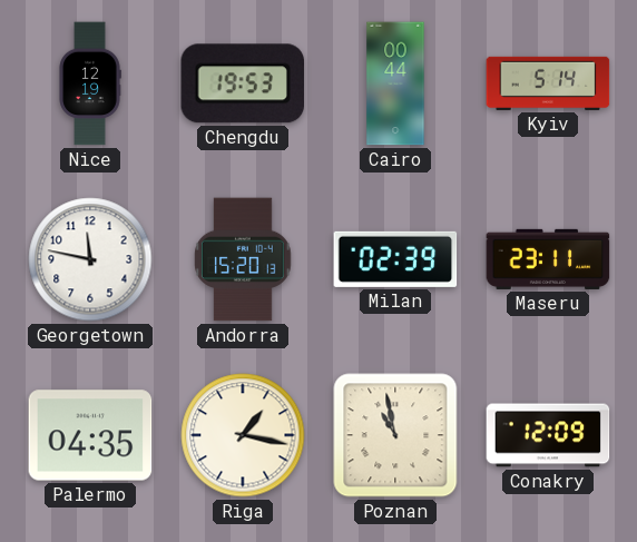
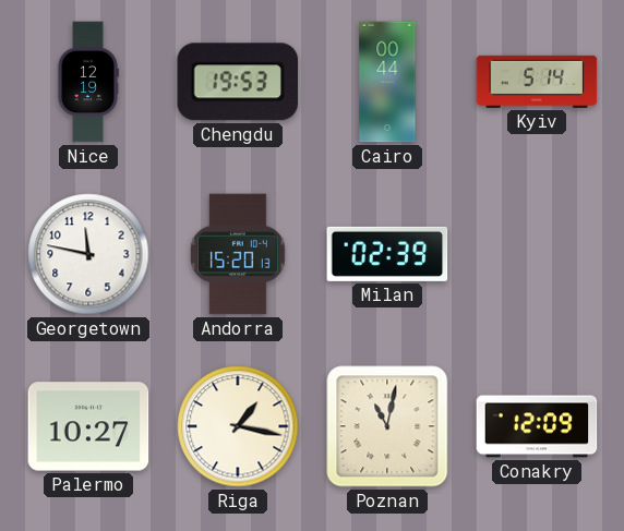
Maseru: 23:11 -> none
Palermo: 04:35 -> 10:27
Poznan: 10:58 -> 11:02
